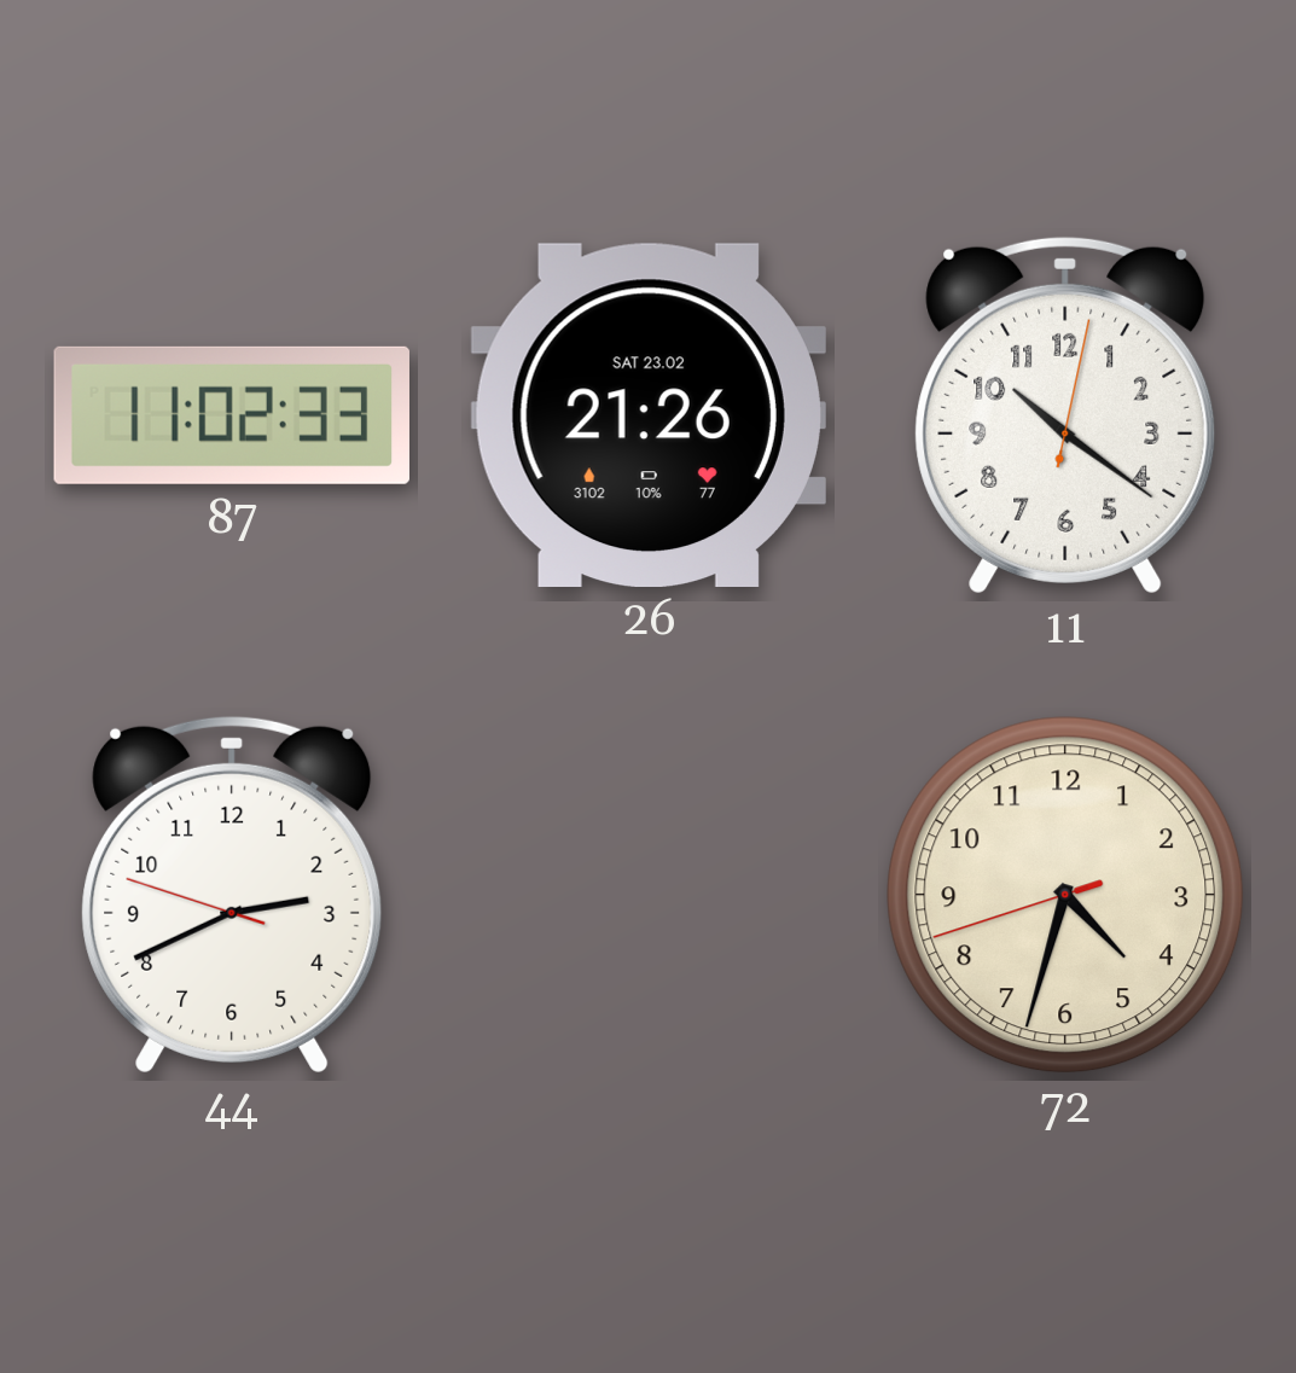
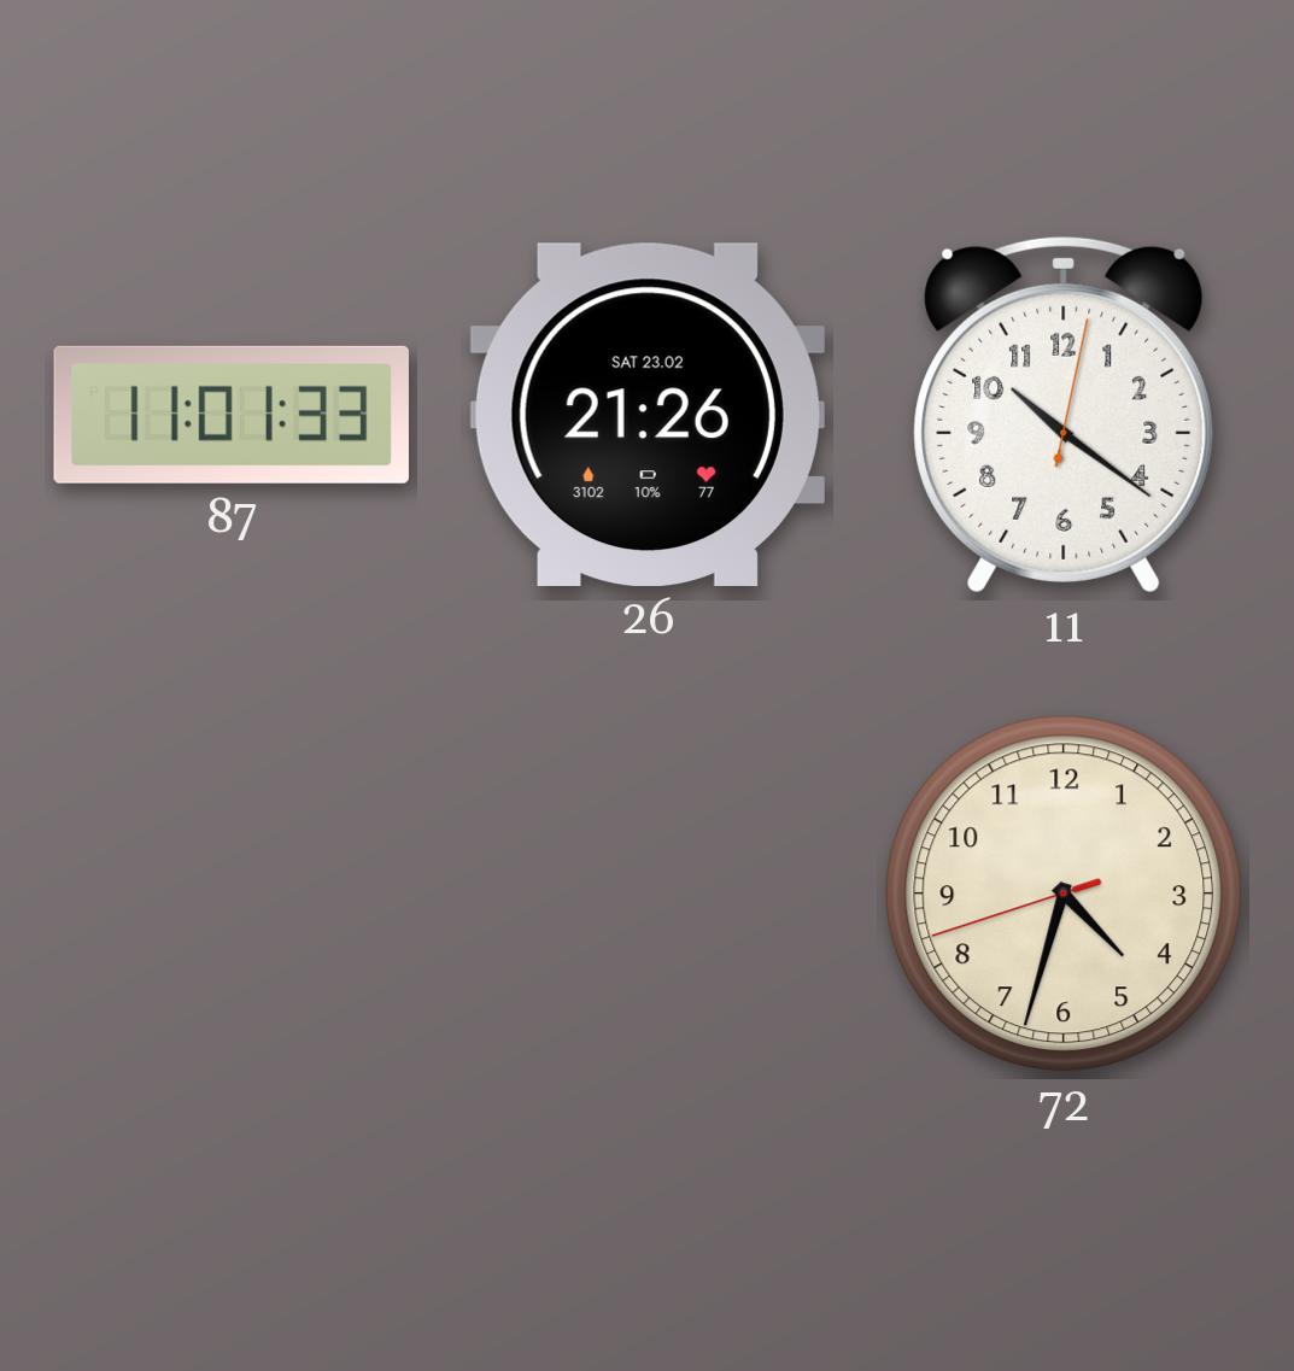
87: 11:02 -> 11:01
44: 2:40 -> none
